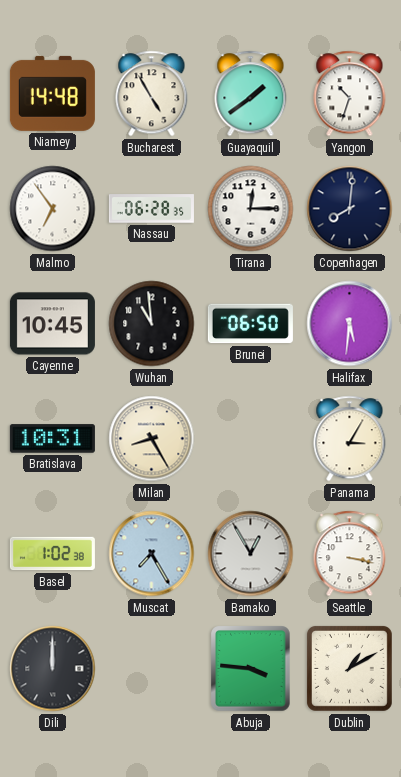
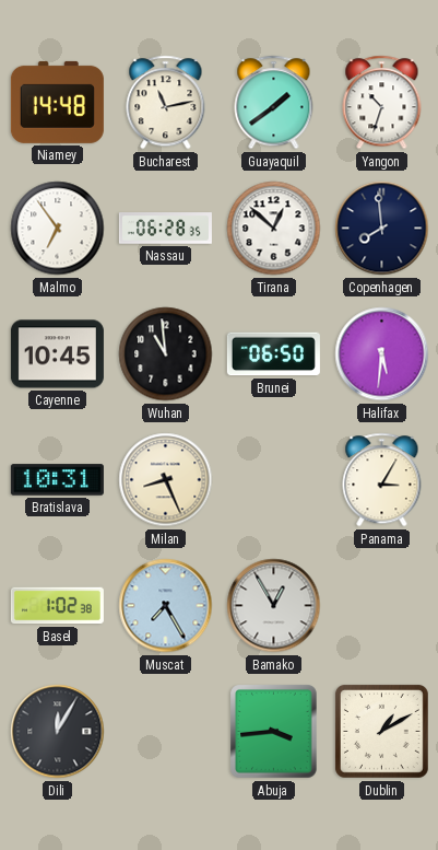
Bucharest: 4:55 -> 11:13
Tirana: 12:15 -> 12:52
Copenhagen: 8:01 -> 7:59
Milan: 8:25 -> 8:26
Seattle: 3:17 -> none
Dili: 12:00 -> 12:05
Abuja: 3:46 -> 3:44
